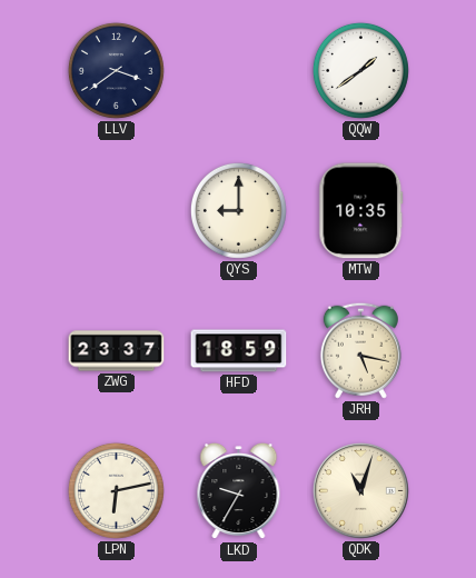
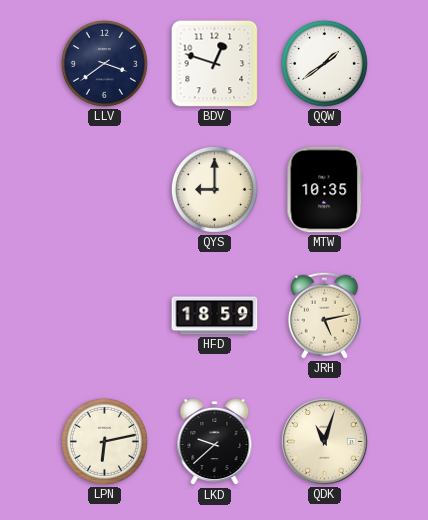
BDV: none -> 12:48
ZWG: 23:37 -> none
JRH: 5:17 -> 5:13
LKD: 9:35 -> 9:38
